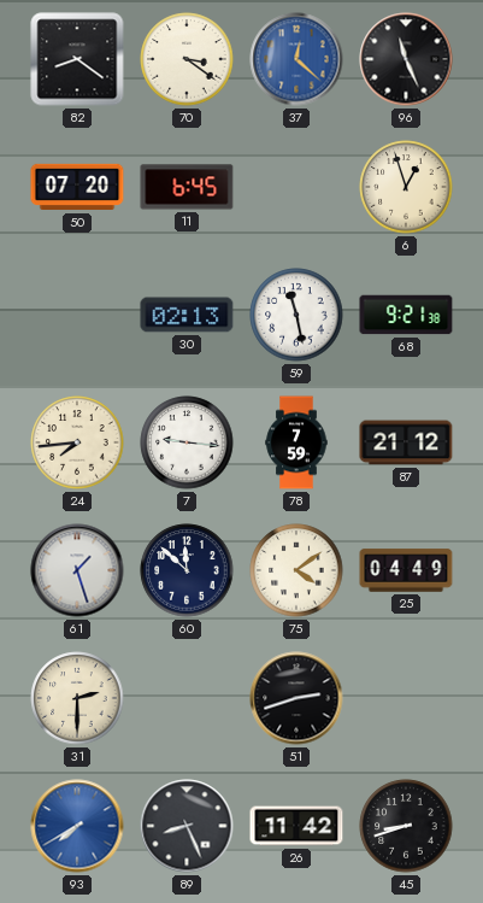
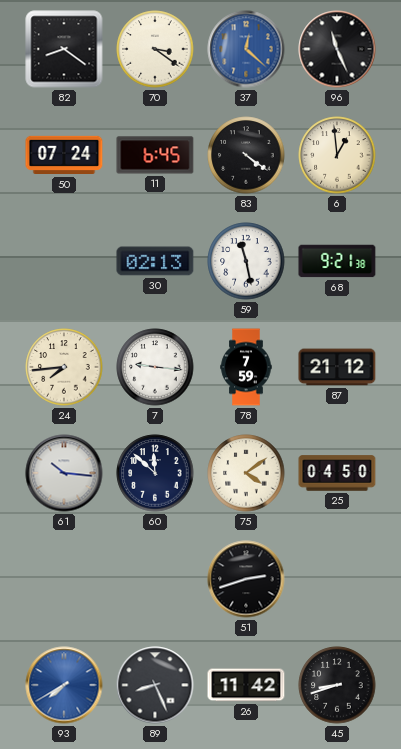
50: 07:20 -> 07:24
83: none -> 4:21
6: 12:57 -> 12:59
61: 1:27 -> 10:16
25: 04:49 -> 04:50
31: 2:30 -> none
